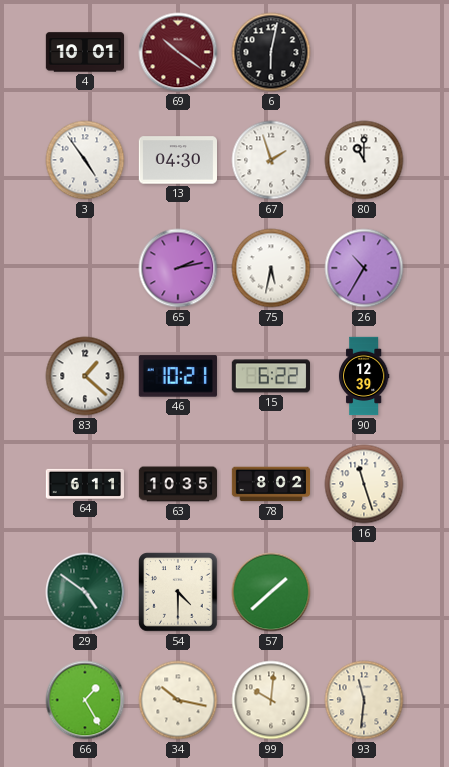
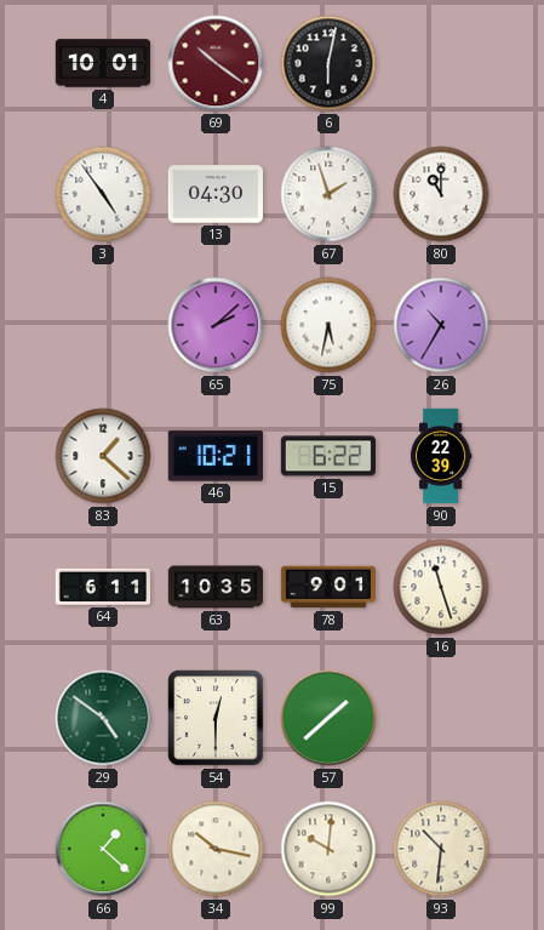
65: 2:13 -> 2:08
90: 12:39 -> 22:39
78: 8:02 -> 9:01
54: 4:30 -> 12:30
66: 1:25 -> 1:22
93: 11:31 -> 10:31
